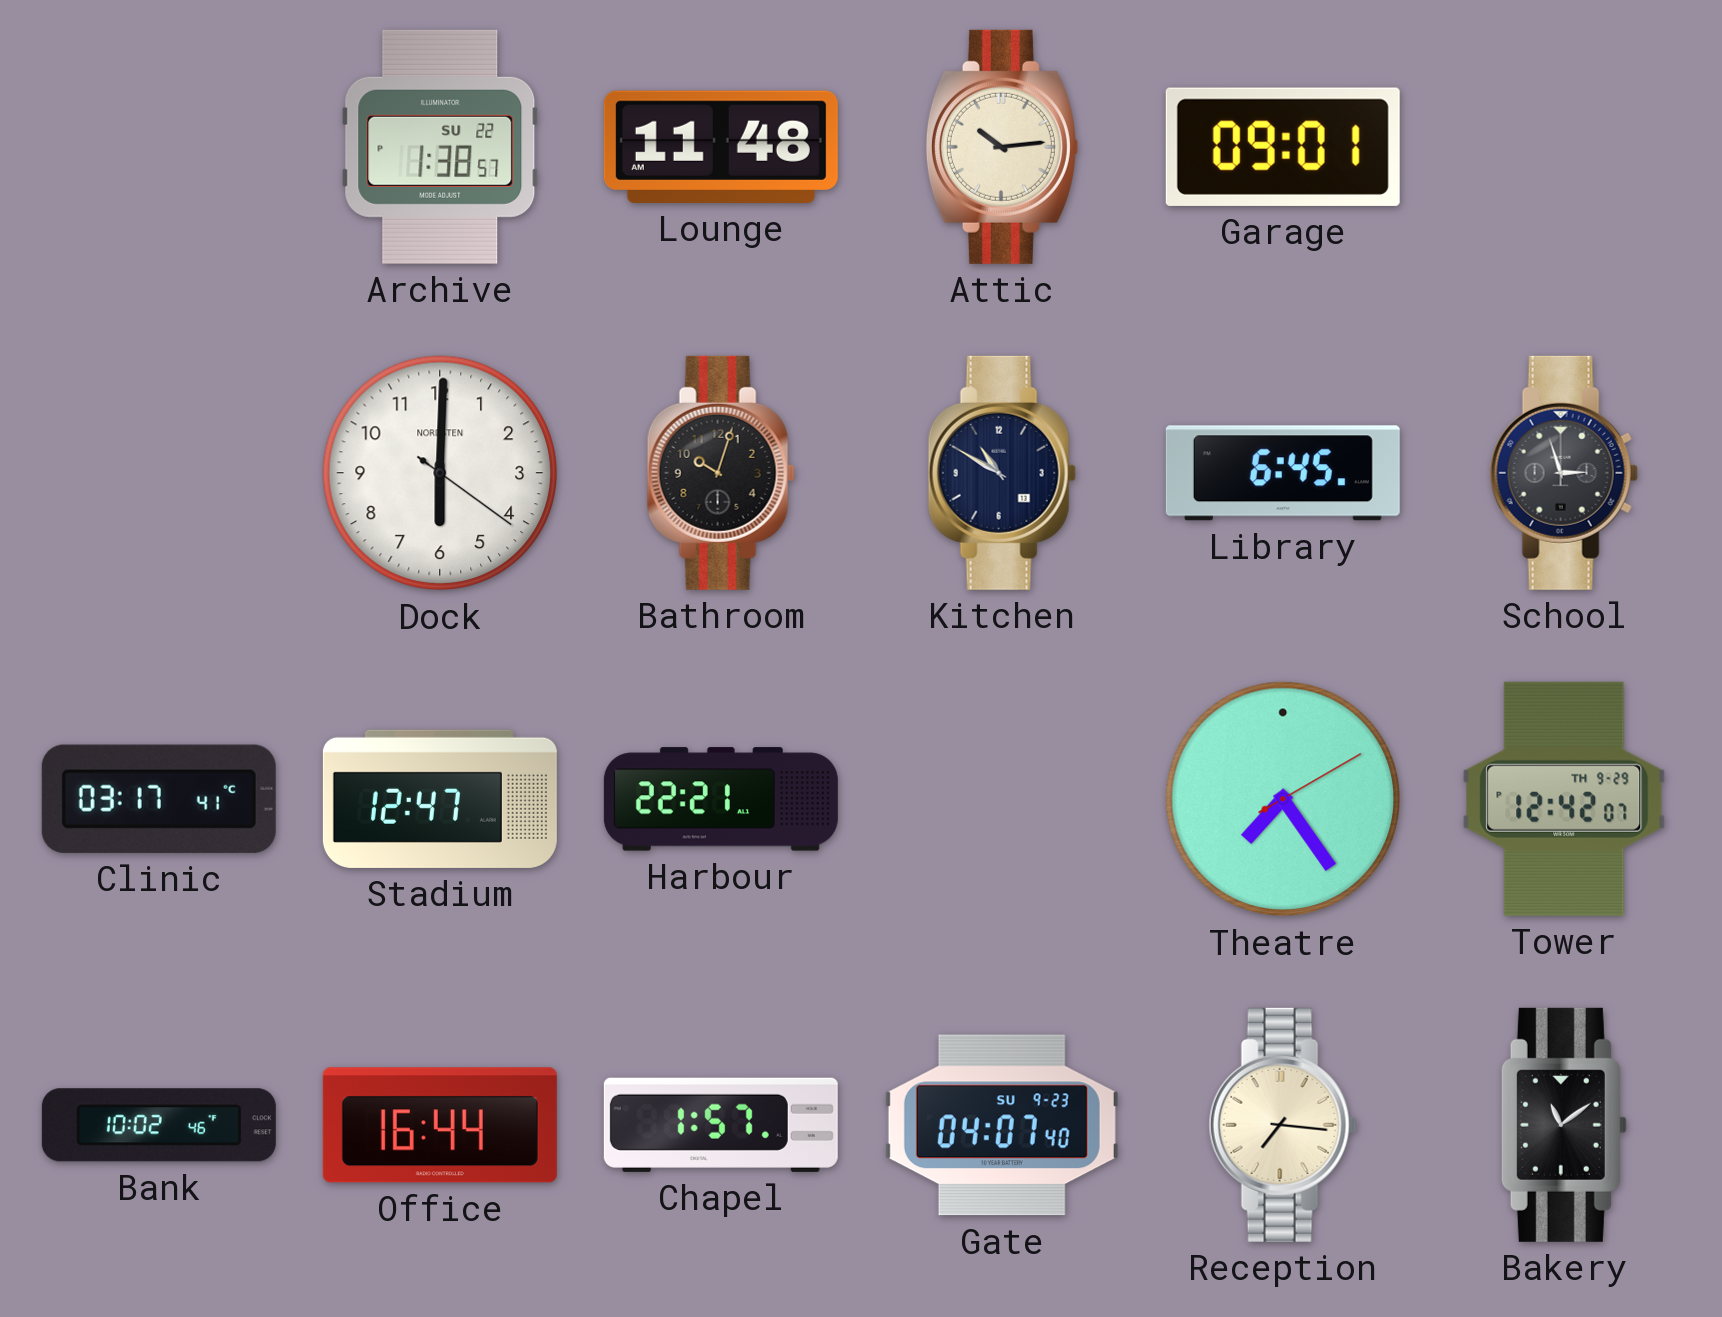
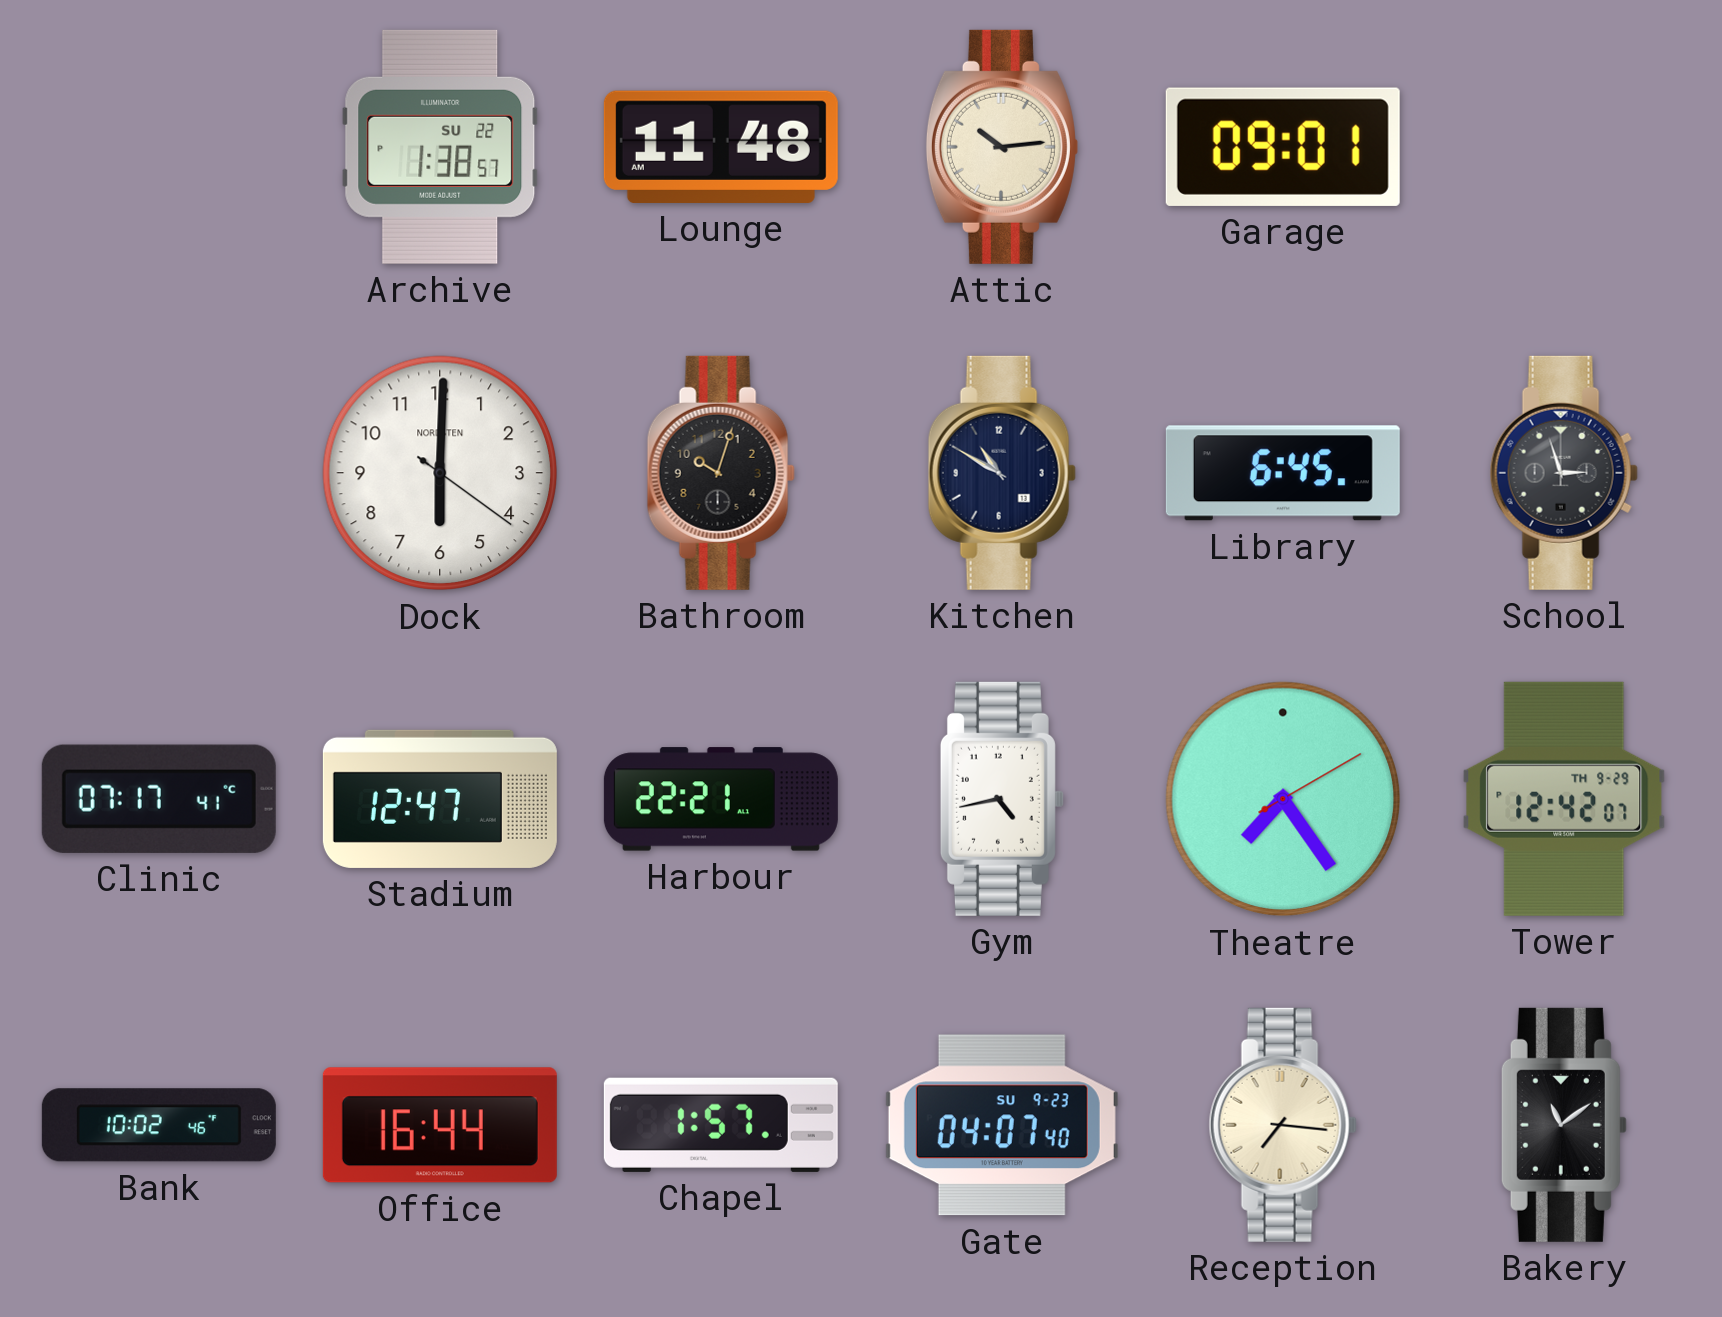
Clinic: 03:17 -> 07:17
Gym: none -> 4:43
